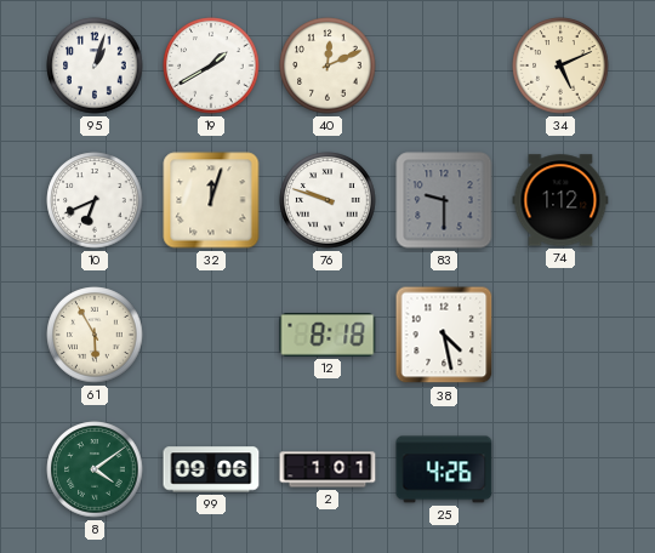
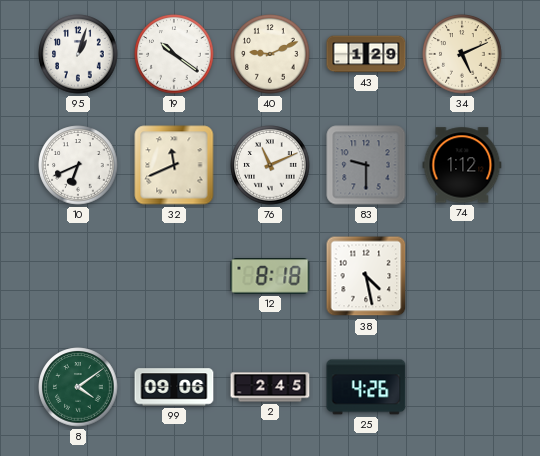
19: 1:40 -> 10:21
40: 12:11 -> 9:11
43: none -> 1:29
32: 12:03 -> 11:41
76: 9:48 -> 11:11
61: 5:55 -> none
2: 1:01 -> 2:45
